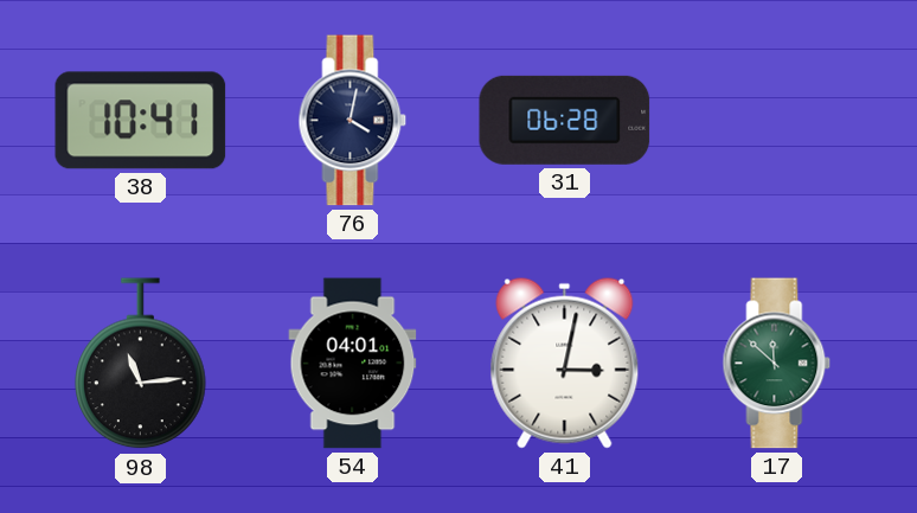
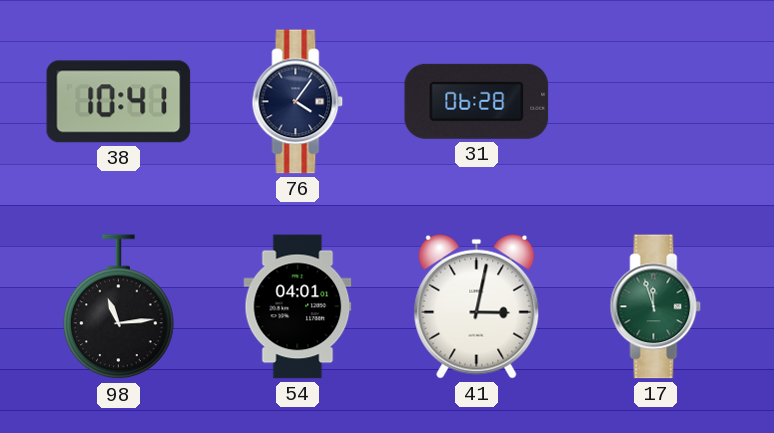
76: 4:02 -> 4:06
17: 11:52 -> 11:57
